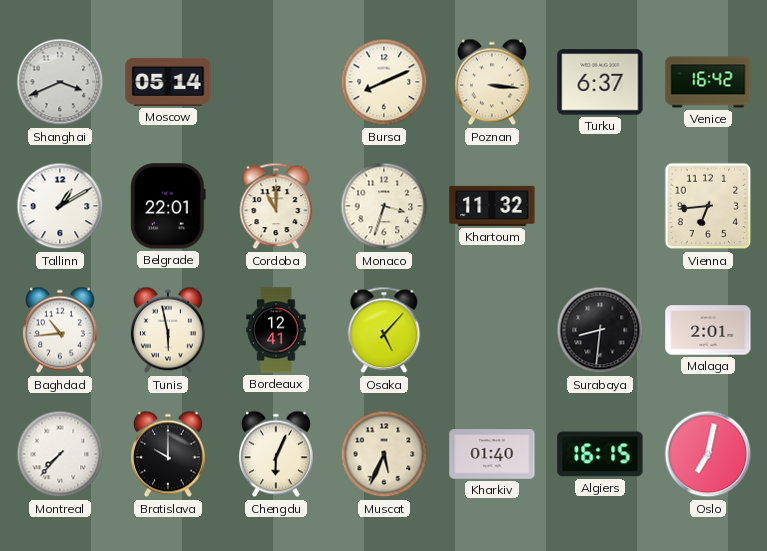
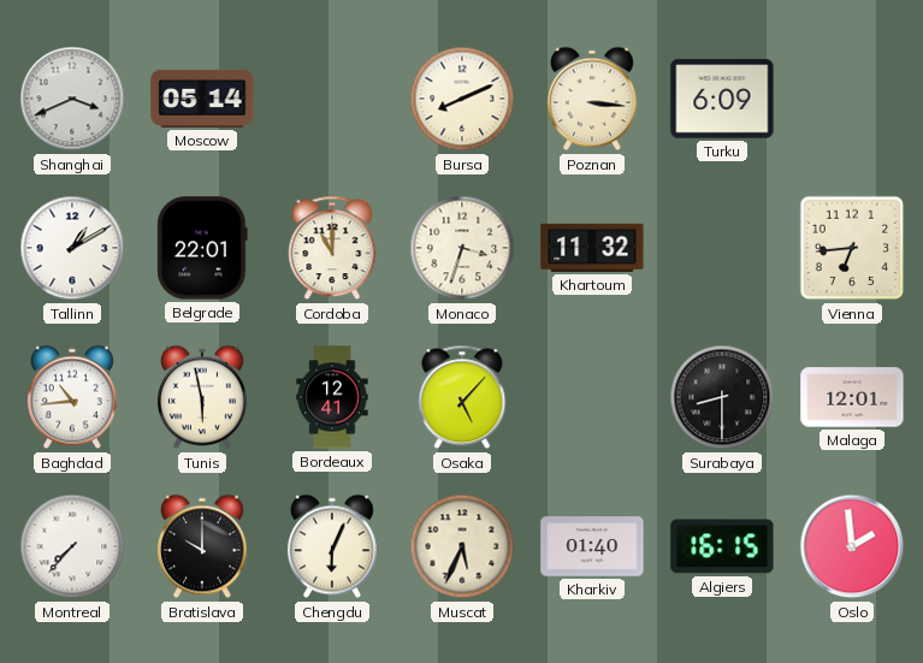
Turku: 6:37 -> 6:09
Venice: 16:42 -> none
Surabaya: 8:31 -> 8:30
Malaga: 2:01 -> 12:01
Oslo: 7:02 -> 1:59
